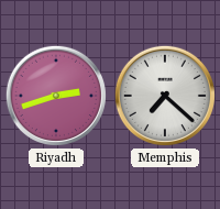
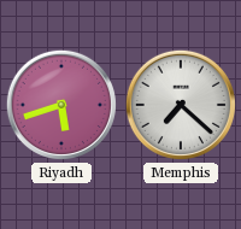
Riyadh: 2:42 -> 5:42
